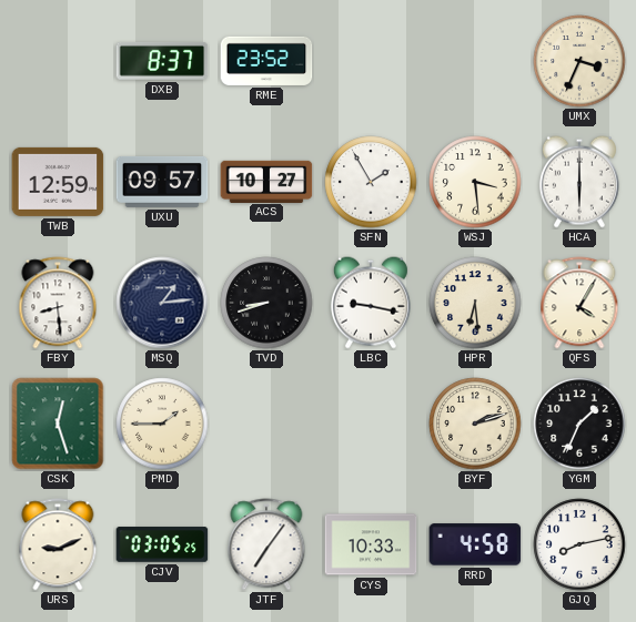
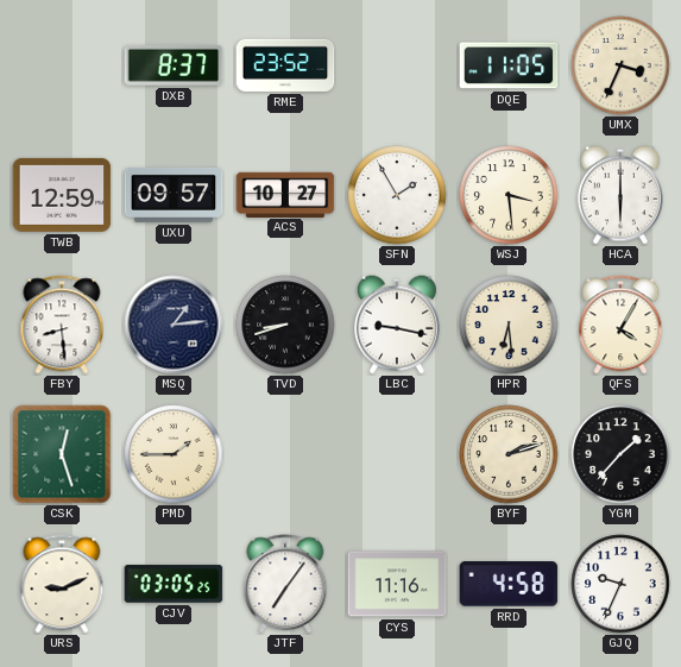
DQE: none -> 11:05
YGM: 1:34 -> 1:37
CYS: 10:33 -> 11:16
GJQ: 8:13 -> 9:34
